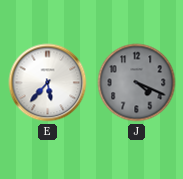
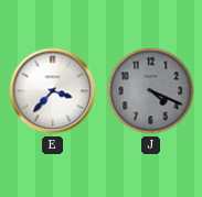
E: 5:37 -> 3:37
